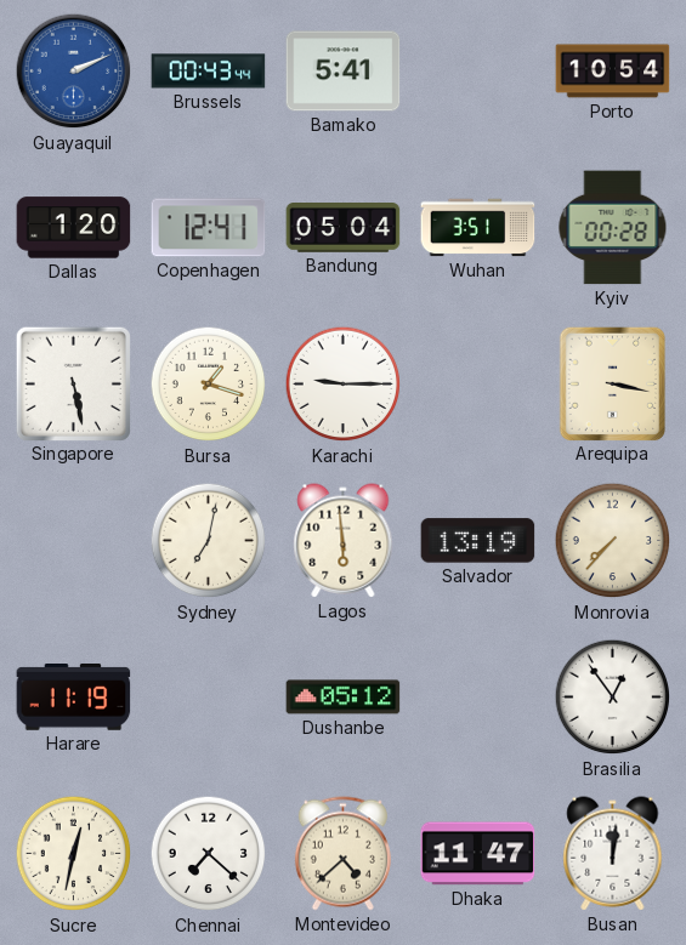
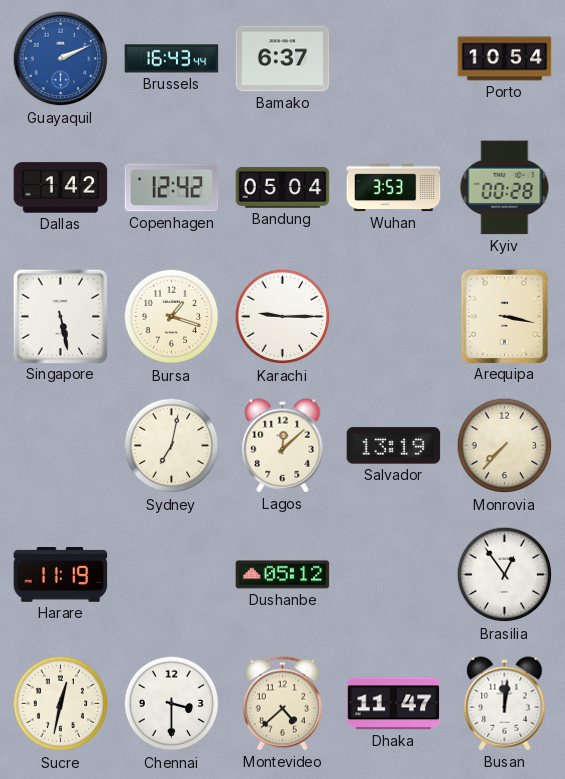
Brussels: 00:43 -> 16:43
Bamako: 5:41 -> 6:37
Dallas: 1:20 -> 1:42
Copenhagen: 12:41 -> 12:42
Wuhan: 3:51 -> 3:53
Lagos: 5:59 -> 12:08
Chennai: 7:22 -> 3:30
